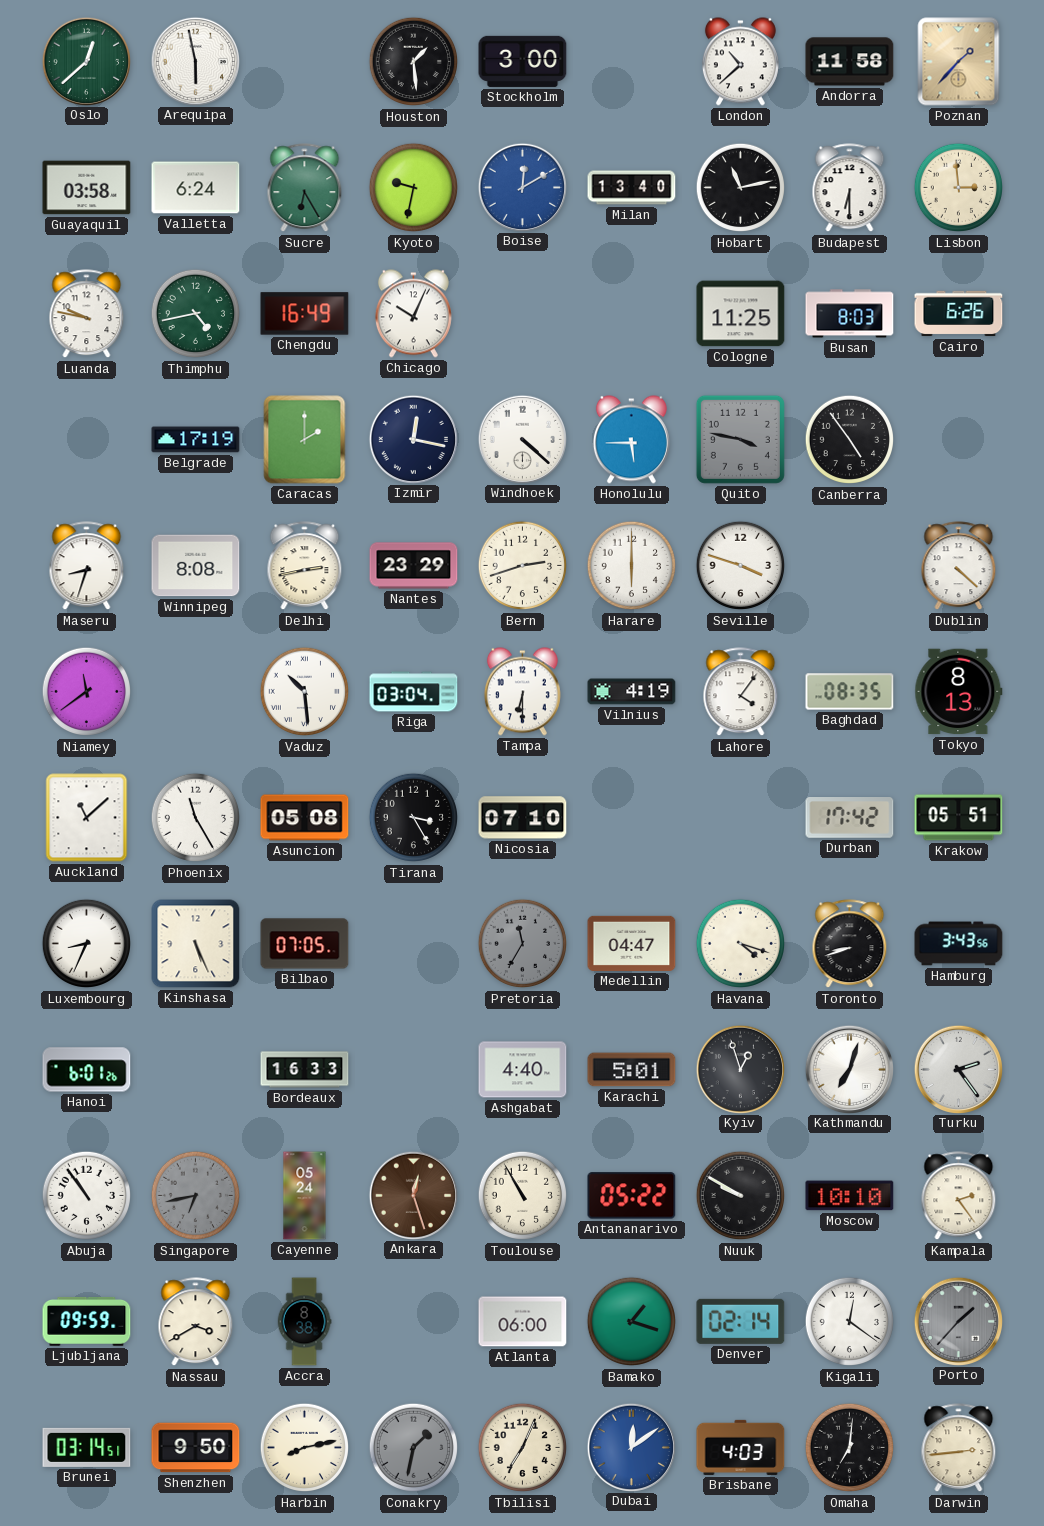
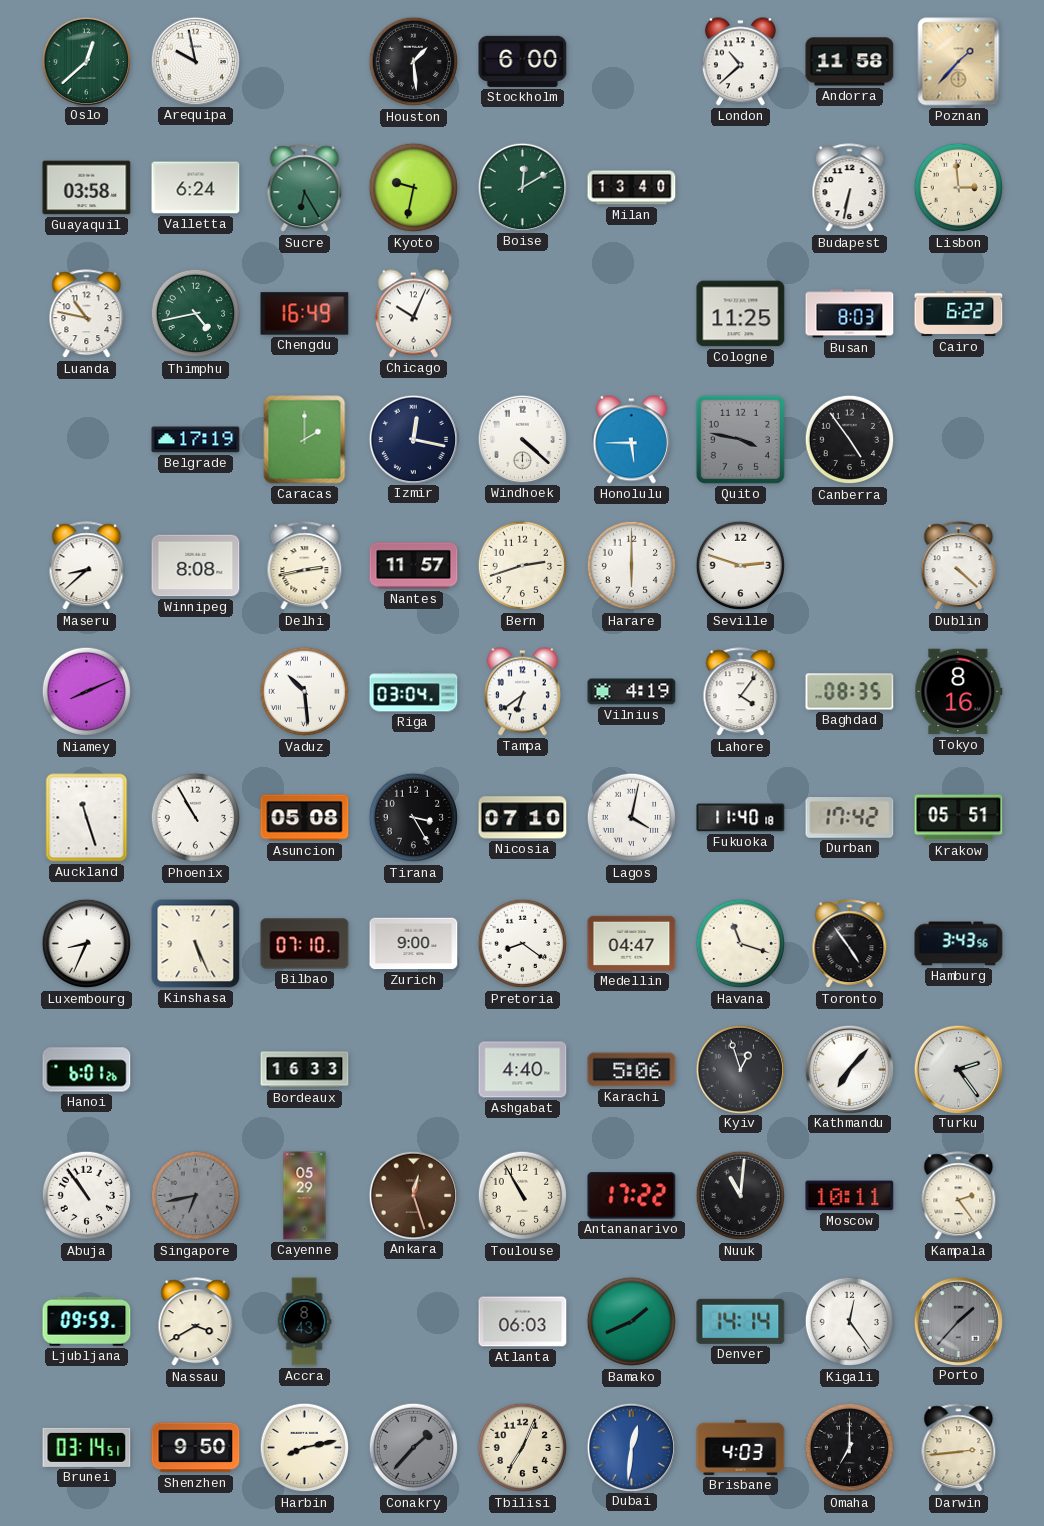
Arequipa: 5:58 -> 9:58
Stockholm: 3:00 -> 6:00
Boise dial: blue -> green
Hobart: 11:13 -> none
Budapest: 6:30 -> 6:32
Luanda: 9:47 -> 10:47
Cairo: 6:26 -> 6:22
Maseru: 8:33 -> 8:38
Nantes: 23:29 -> 11:57
Seville: 3:48 -> 2:48
Niamey: 11:39 -> 8:11
Tampa: 6:30 -> 6:39
Tokyo: 8:13 -> 8:16
Auckland: 11:08 -> 11:27
Phoenix: 11:25 -> 10:55
Lagos: none -> 4:02
Fukuoka: none -> 11:40
Bilbao: 07:05 -> 07:10
Zurich: none -> 9:00
Pretoria: 11:35 -> 8:21
Pretoria dial: grey -> white
Havana: 4:18 -> 11:18
Toronto: 8:42 -> 4:54
Karachi: 5:01 -> 5:06
Kathmandu: 7:03 -> 7:07
Cayenne: 05:24 -> 05:29
Antananarivo: 05:22 -> 17:22
Nuuk: 9:50 -> 11:01
Moscow: 10:10 -> 10:11
Accra: 8:38 -> 8:43
Atlanta: 06:00 -> 06:03
Bamako: 1:18 -> 1:41
Denver: 02:14 -> 14:14
Kigali: 12:21 -> 12:24
Conakry: 1:32 -> 1:37
Dubai: 12:09 -> 12:31
Omaha: 7:01 -> 7:00
